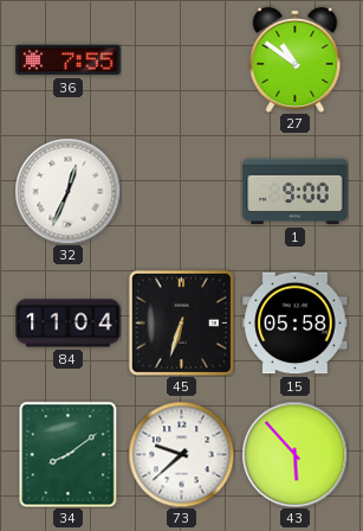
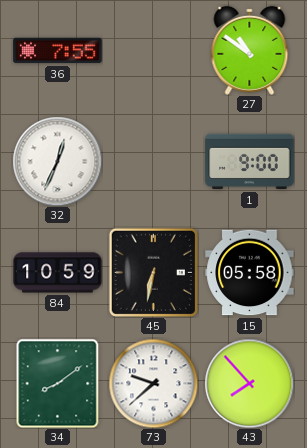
84: 11:04 -> 10:59
45: 6:33 -> 6:32
43: 5:53 -> 7:53
